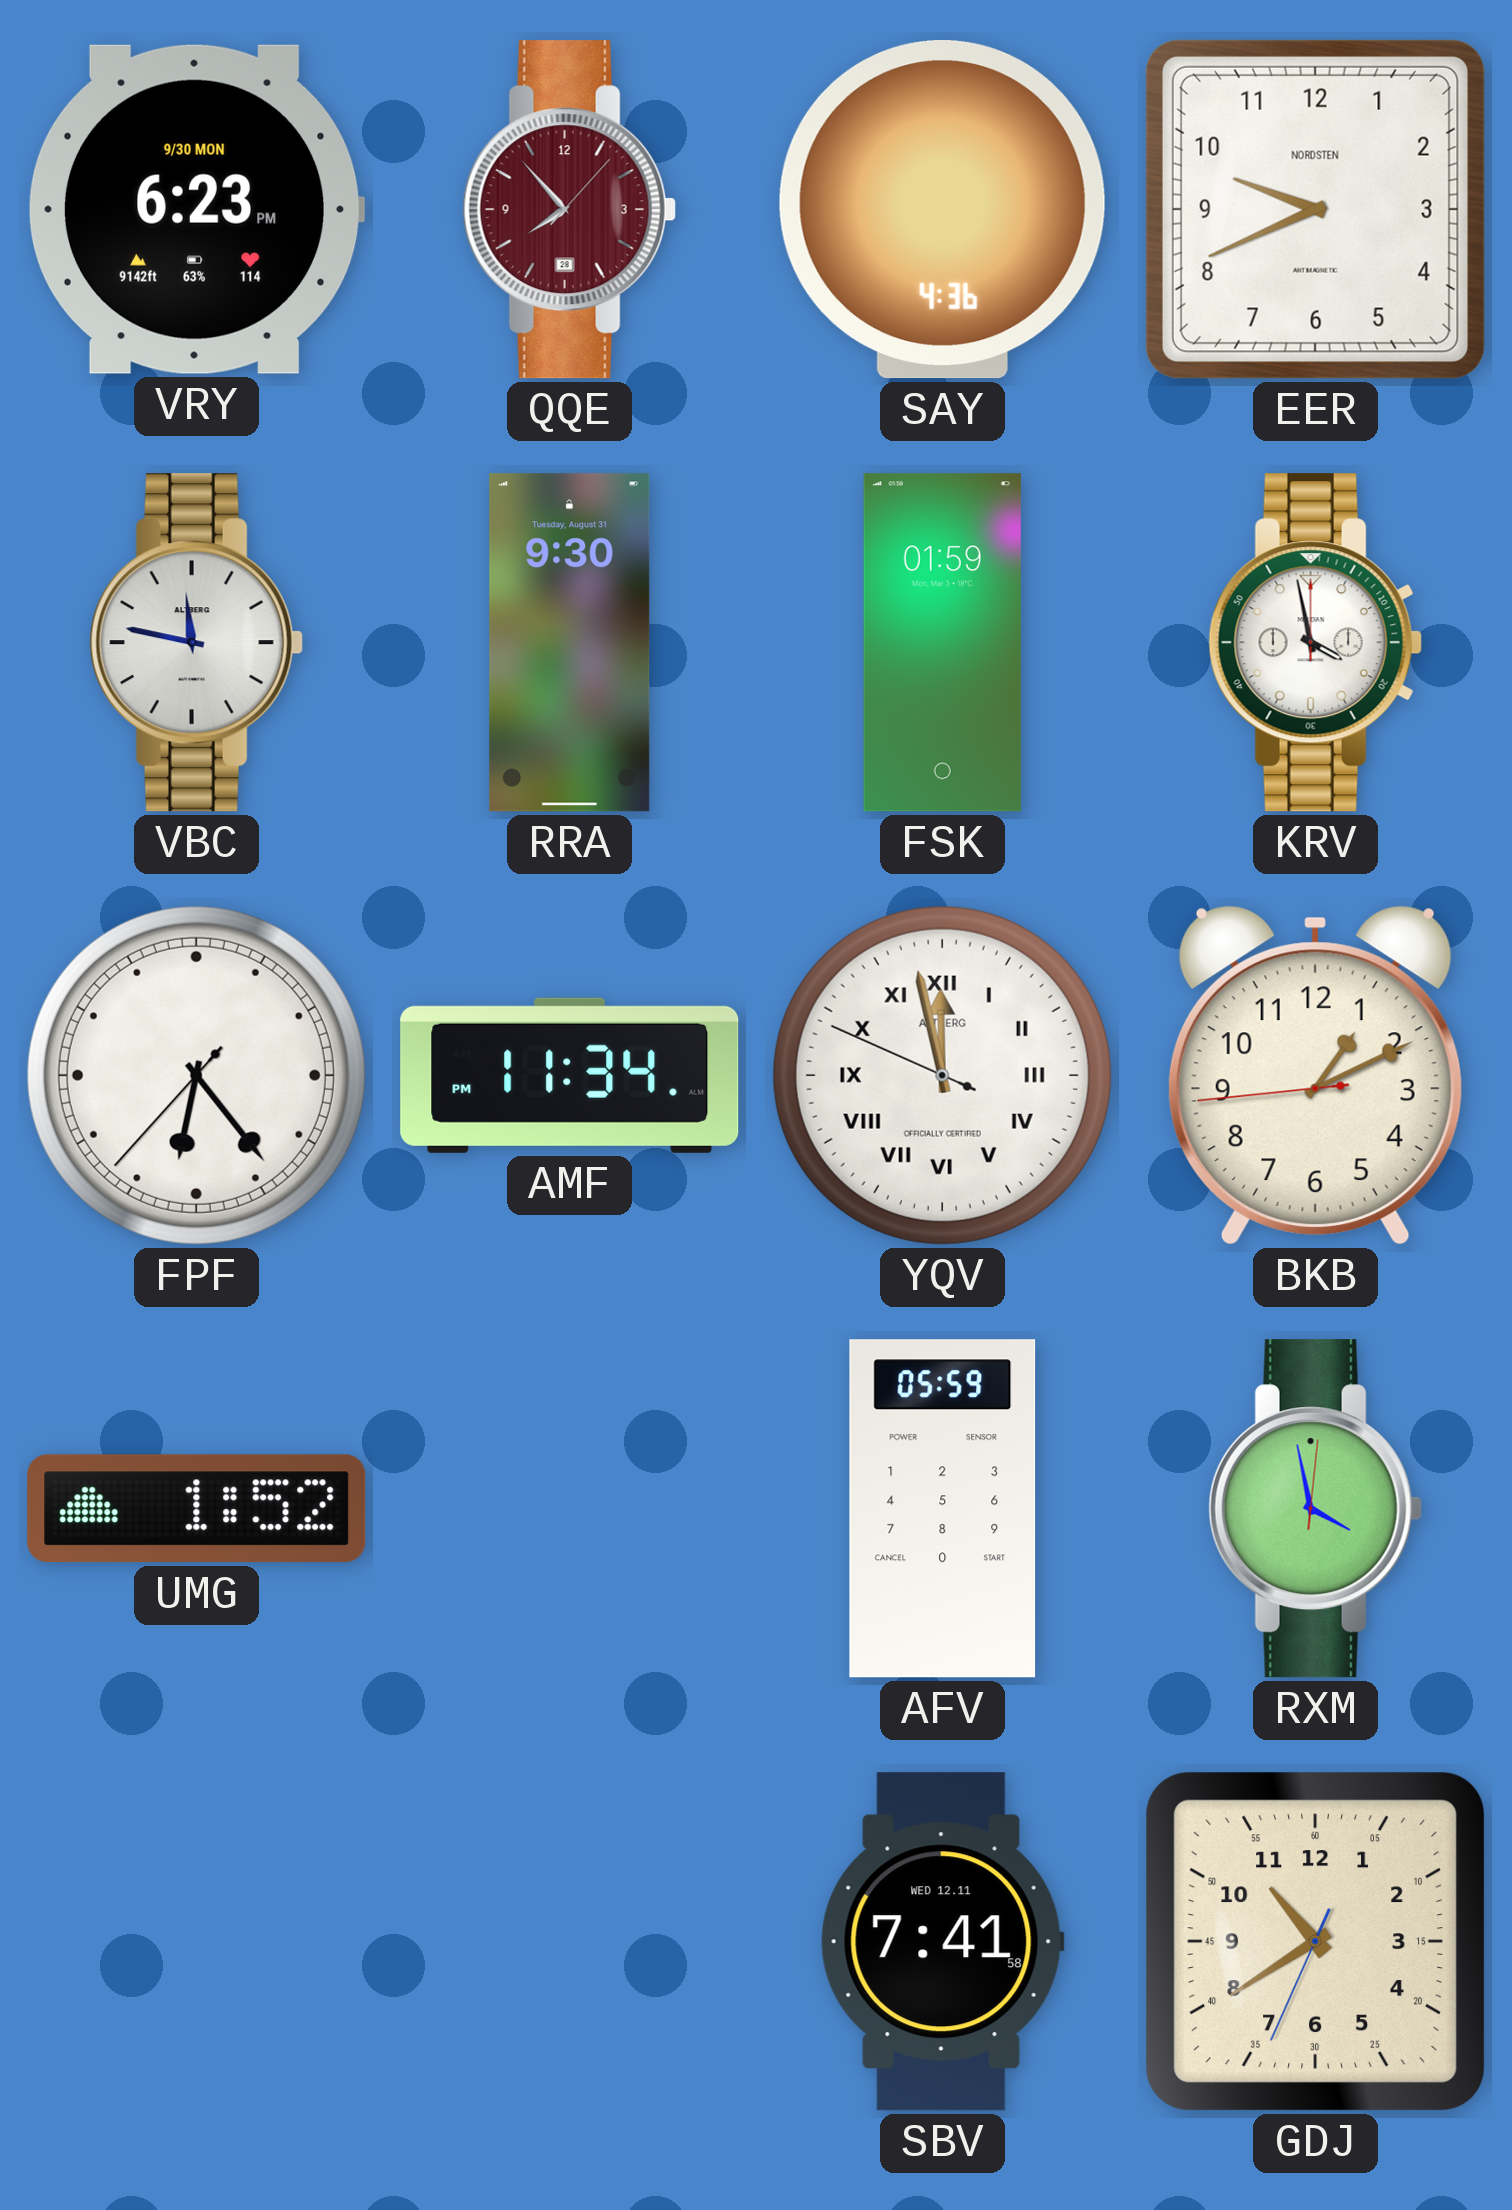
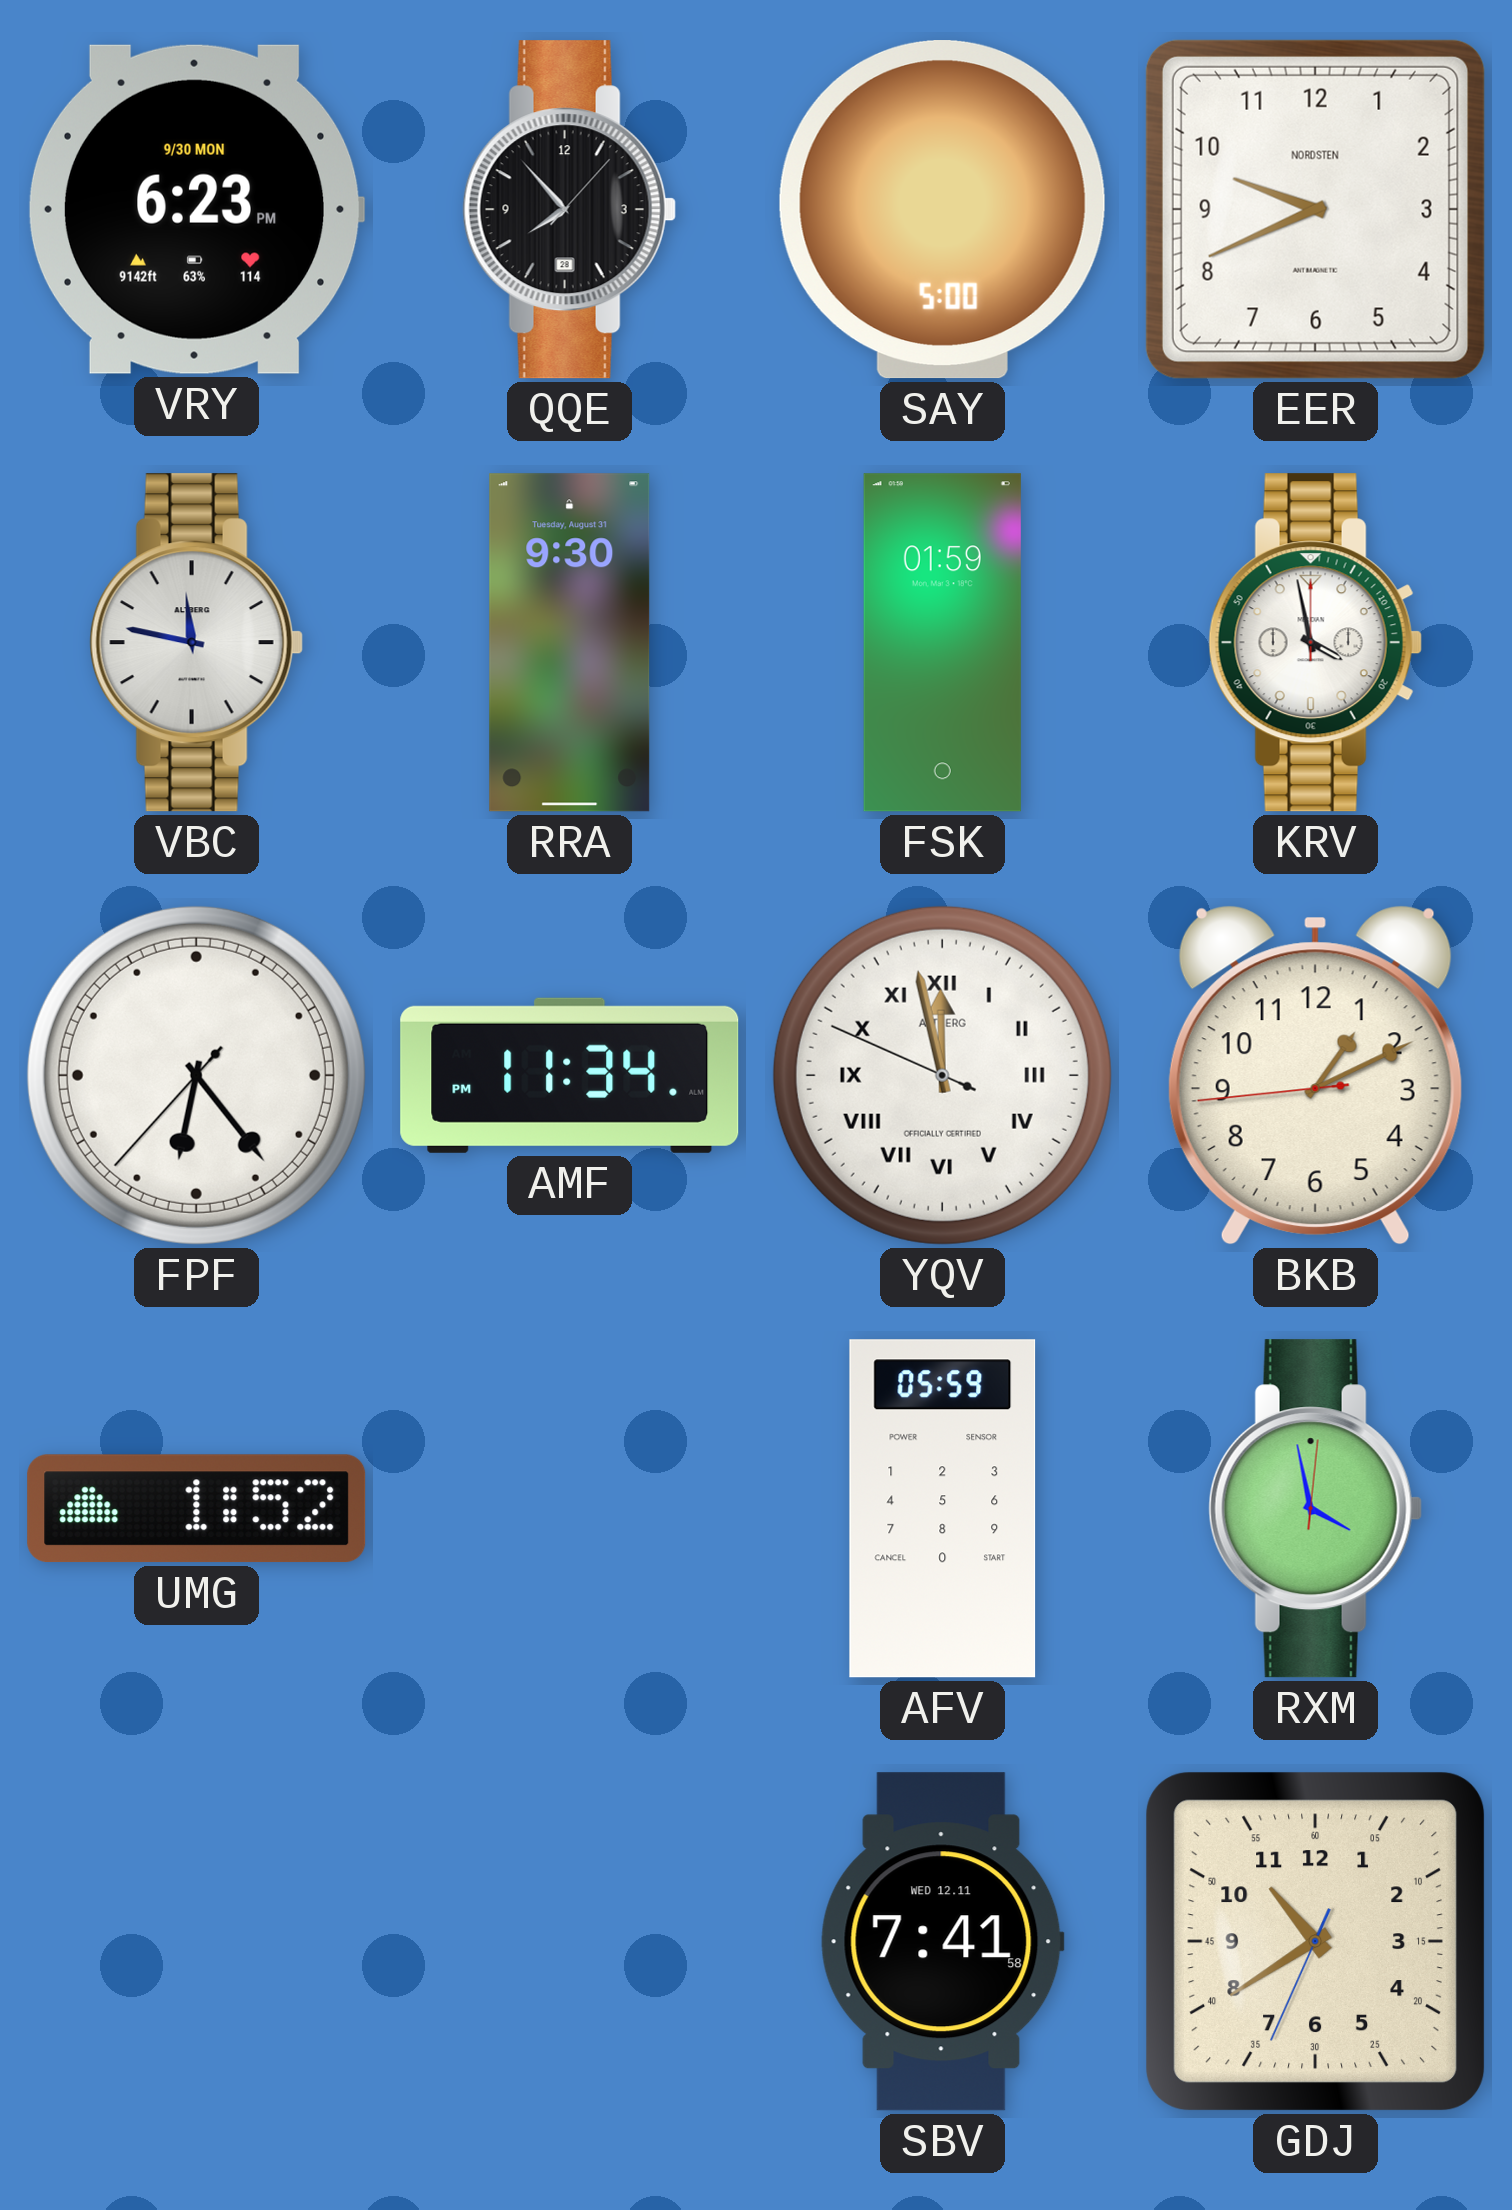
QQE dial: burgundy -> black
SAY: 4:36 -> 5:00
